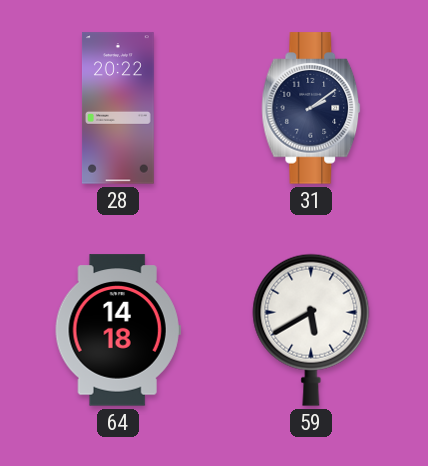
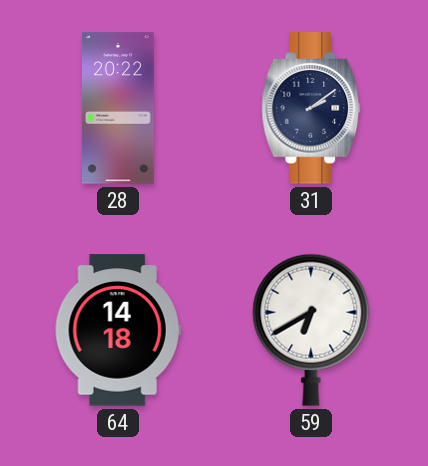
59: 5:40 -> 6:40
